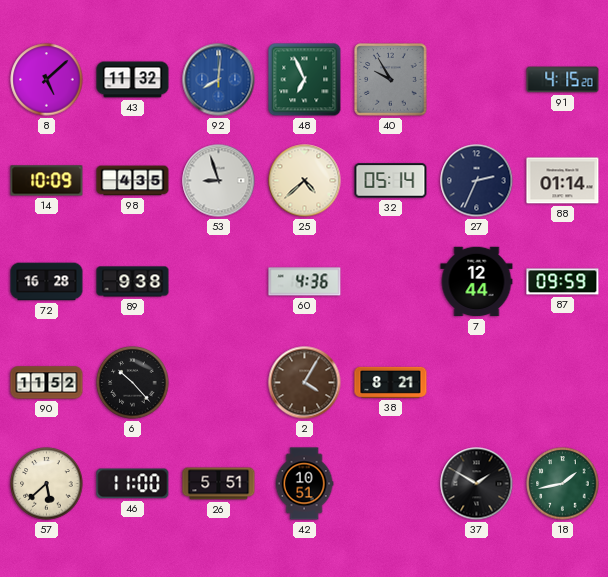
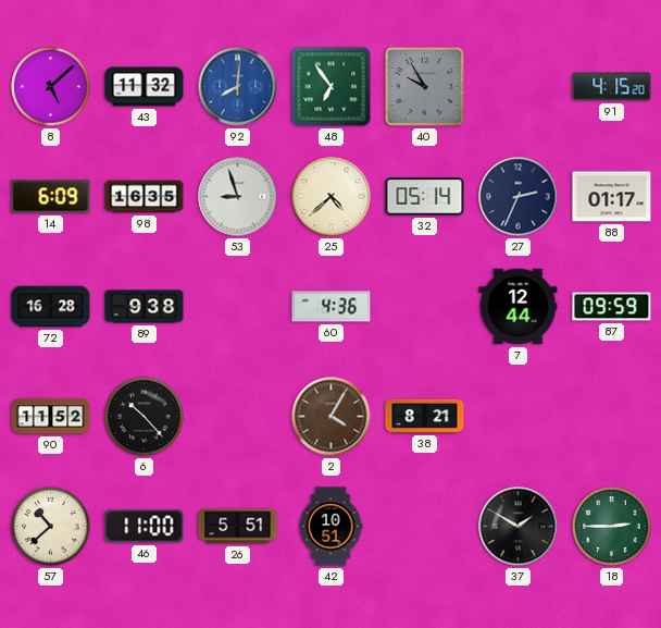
48: 6:56 -> 6:54
14: 10:09 -> 6:09
98: 4:35 -> 16:35
88: 01:14 -> 01:17
57: 5:38 -> 10:38
18: 1:43 -> 2:45
